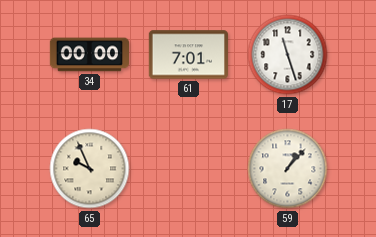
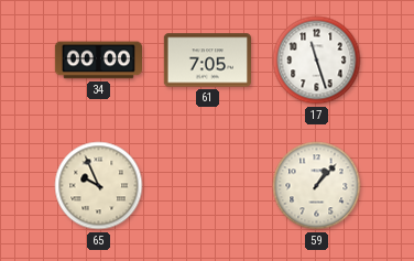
61: 7:01 -> 7:05
